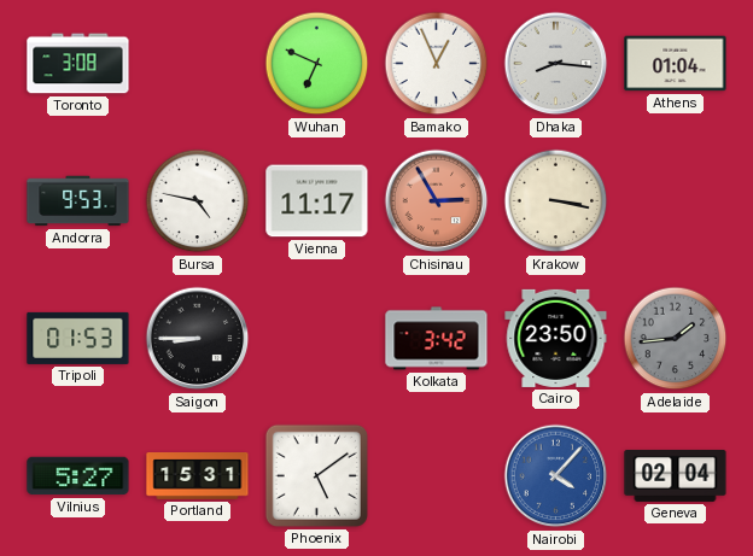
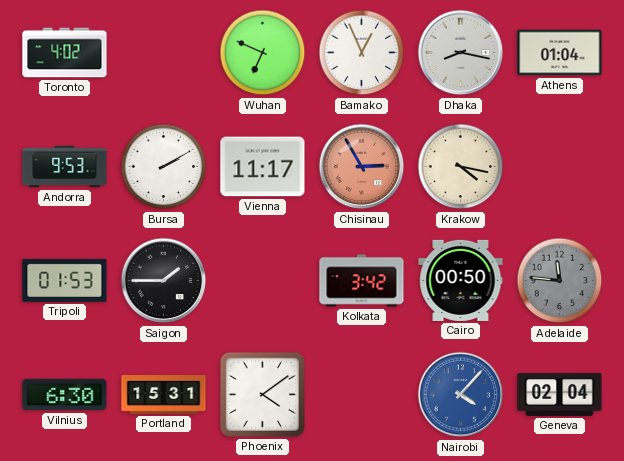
Toronto: 3:08 -> 4:02
Dhaka: 8:16 -> 8:17
Bursa: 4:47 -> 2:10
Krakow: 3:17 -> 4:17
Saigon: 8:45 -> 1:45
Cairo: 23:50 -> 00:50
Adelaide: 1:44 -> 11:46
Vilnius: 5:27 -> 6:30
Phoenix: 5:09 -> 4:09
